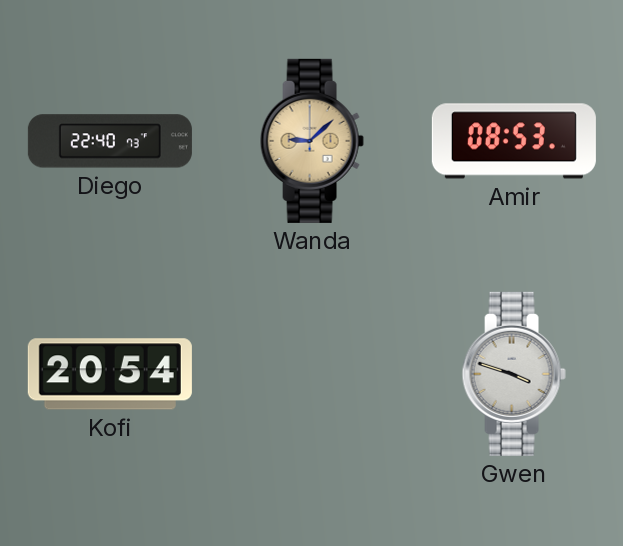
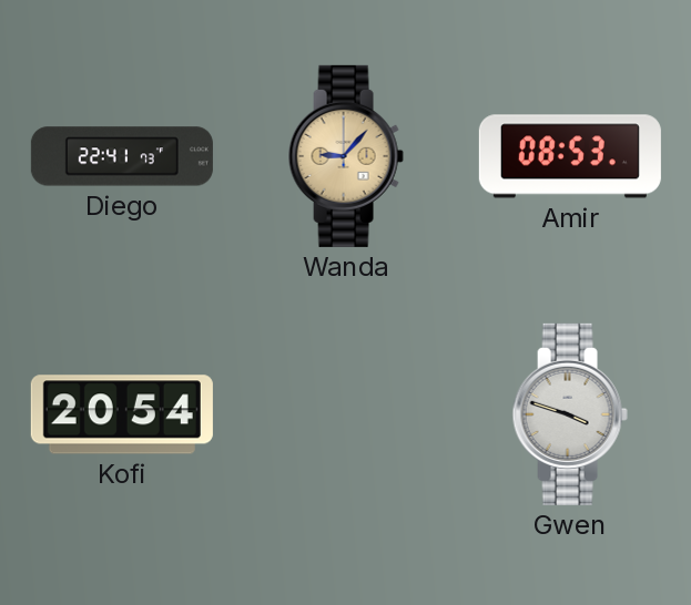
Diego: 22:40 -> 22:41
Wanda: 9:08 -> 9:07
